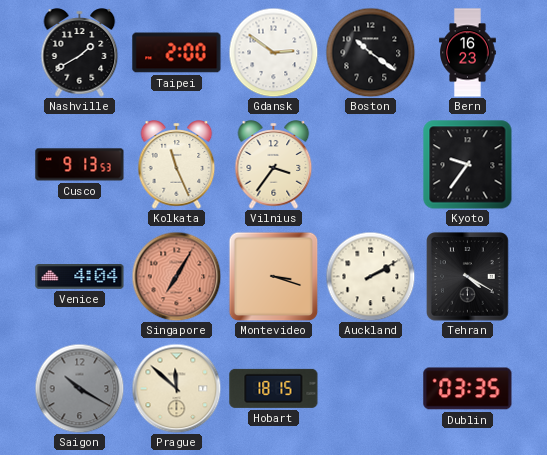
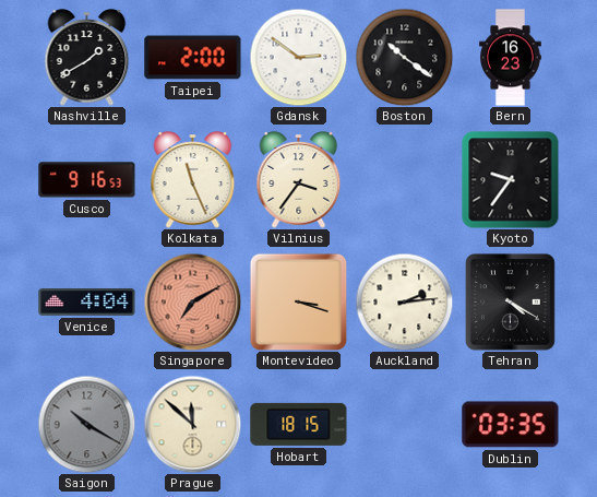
Cusco: 9:13 -> 9:16
Singapore: 7:05 -> 7:10
Auckland: 2:10 -> 2:14
